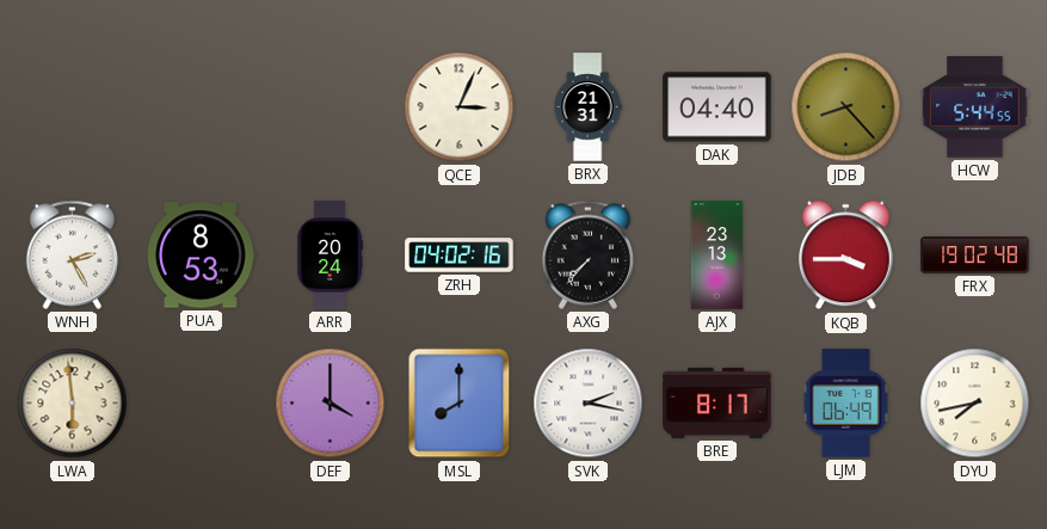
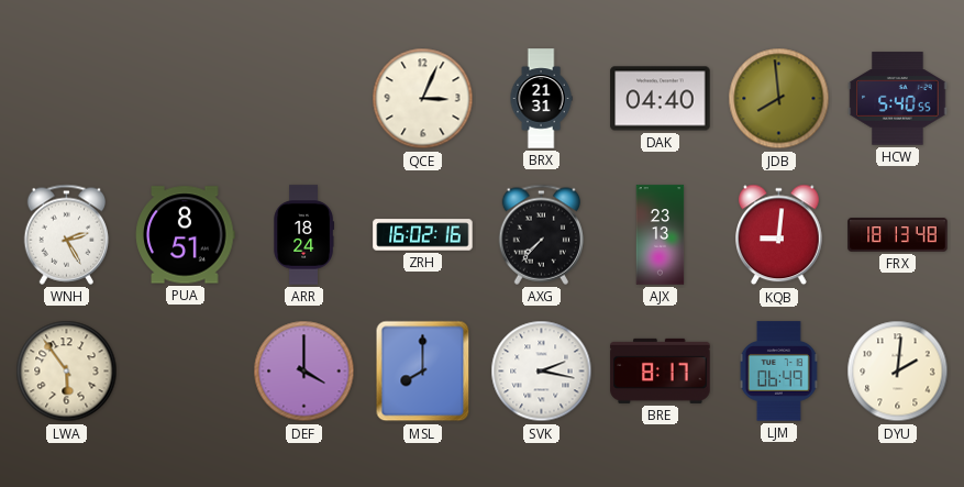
JDB: 8:23 -> 7:59
HCW: 5:44 -> 5:40
PUA: 8:53 -> 8:51
ARR: 20:24 -> 18:24
ZRH: 04:02 -> 16:02
KQB: 3:45 -> 9:01
FRX: 19:02 -> 18:13
LWA: 5:59 -> 5:54
DYU: 7:43 -> 2:01
